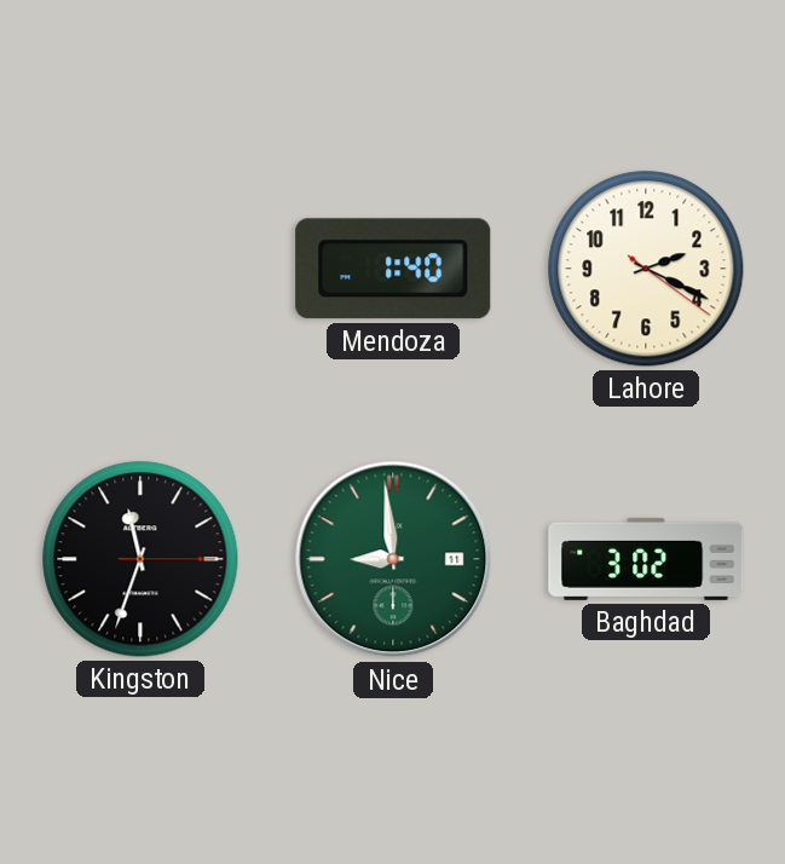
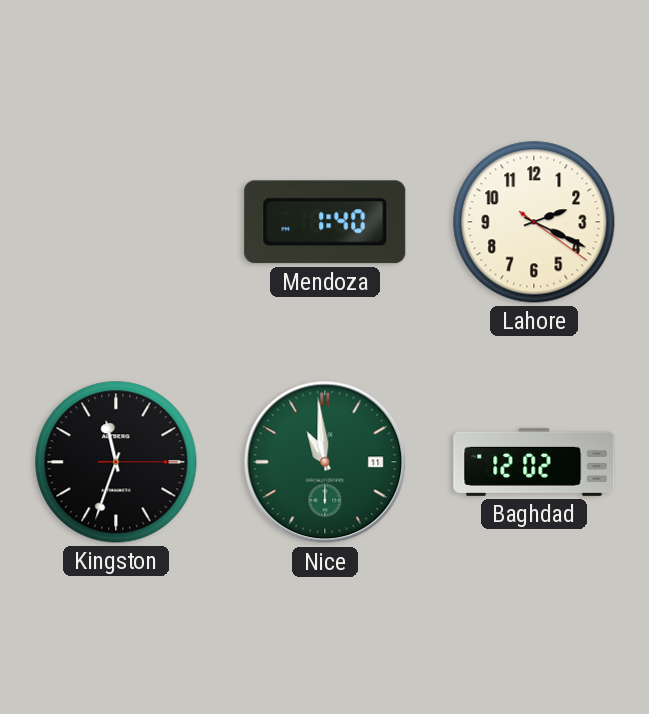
Nice: 8:59 -> 10:59
Baghdad: 3:02 -> 12:02
